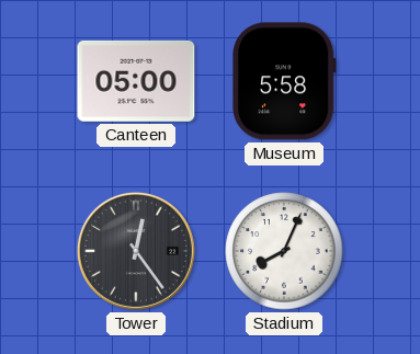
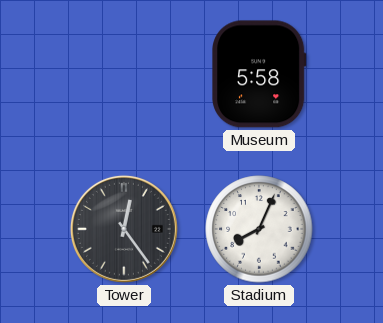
Canteen: 05:00 -> none
